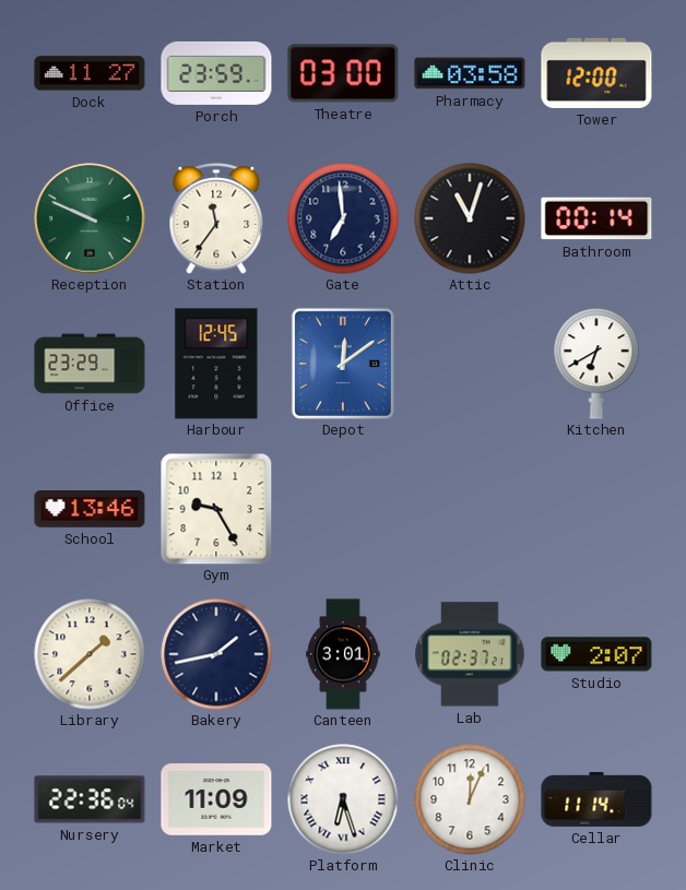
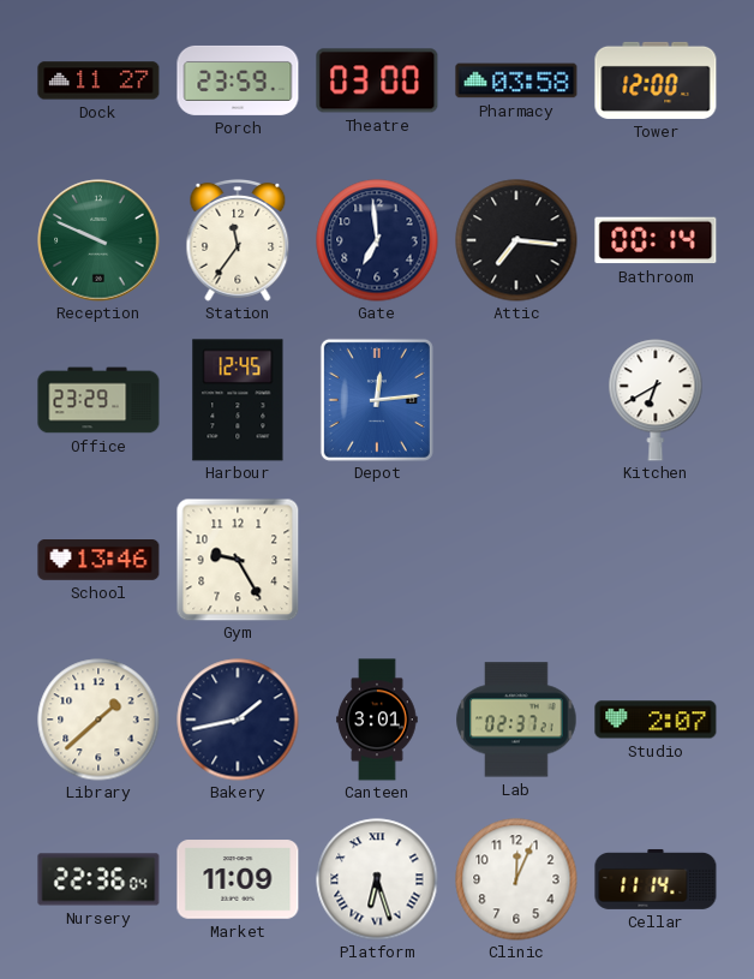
Attic: 11:03 -> 7:16
Depot: 12:09 -> 12:14
